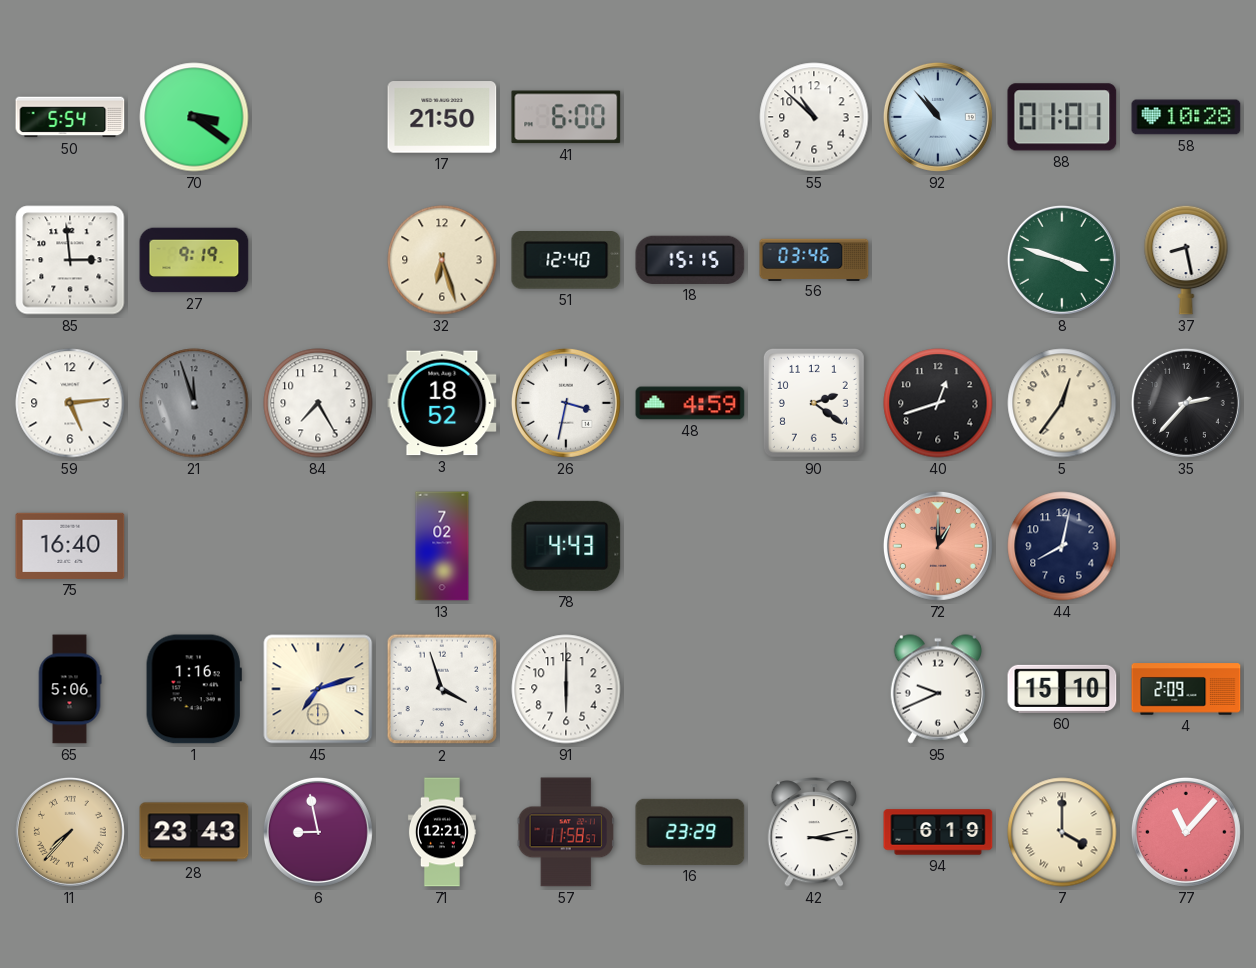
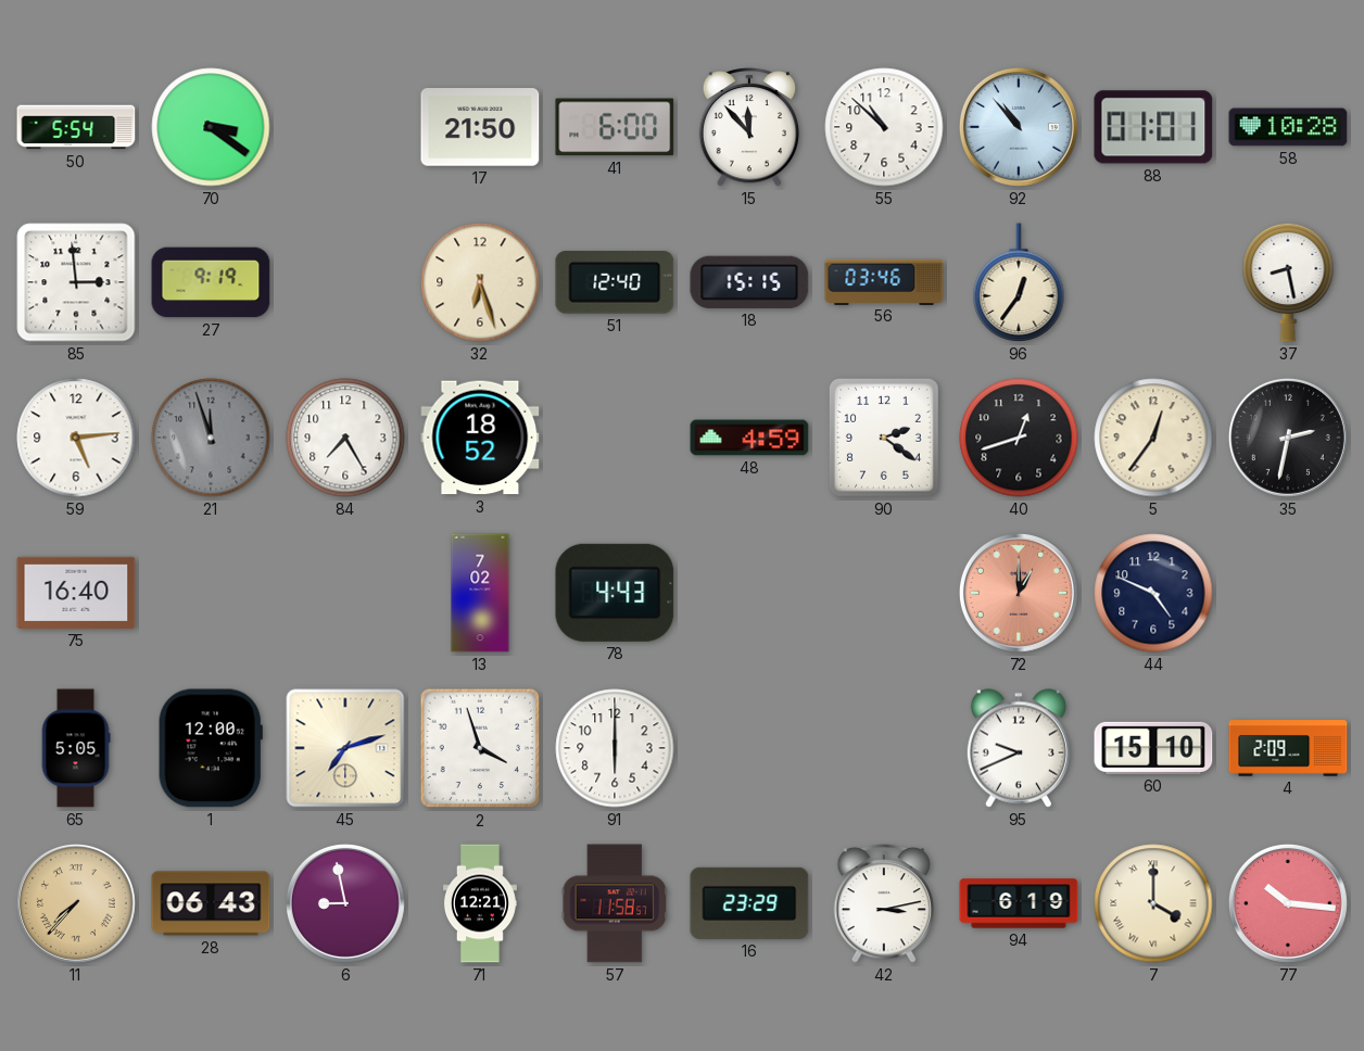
15: none -> 11:53
96: none -> 12:36
8: 3:48 -> none
26: 3:32 -> none
35: 2:37 -> 2:32
44: 8:02 -> 4:49
65: 5:06 -> 5:05
1: 1:16 -> 12:00
28: 23:43 -> 06:43
77: 11:07 -> 10:16
